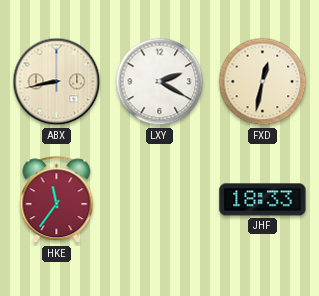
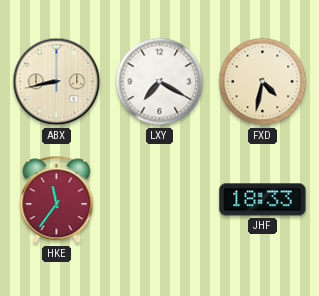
LXY: 2:20 -> 7:20
FXD: 12:32 -> 4:32
